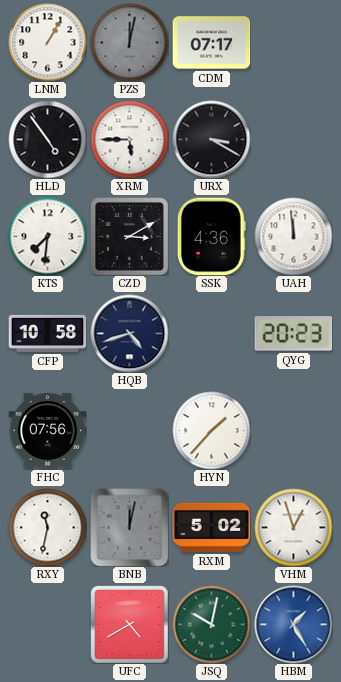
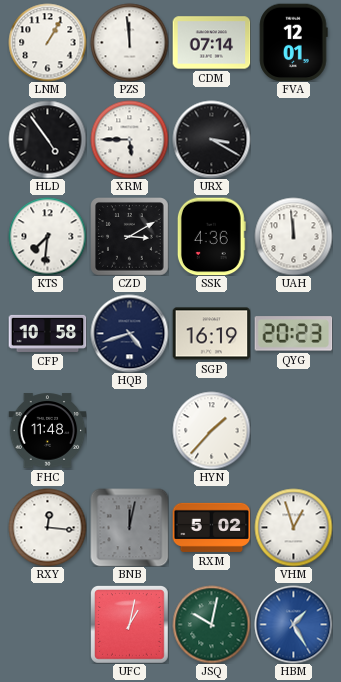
PZS: 12:02 -> 11:59
PZS dial: grey -> white
CDM: 07:17 -> 07:14
FVA: none -> 12:01
SGP: none -> 16:19
FHC: 07:56 -> 11:48
RXY: 11:32 -> 12:16
UFC: 4:40 -> 1:02
